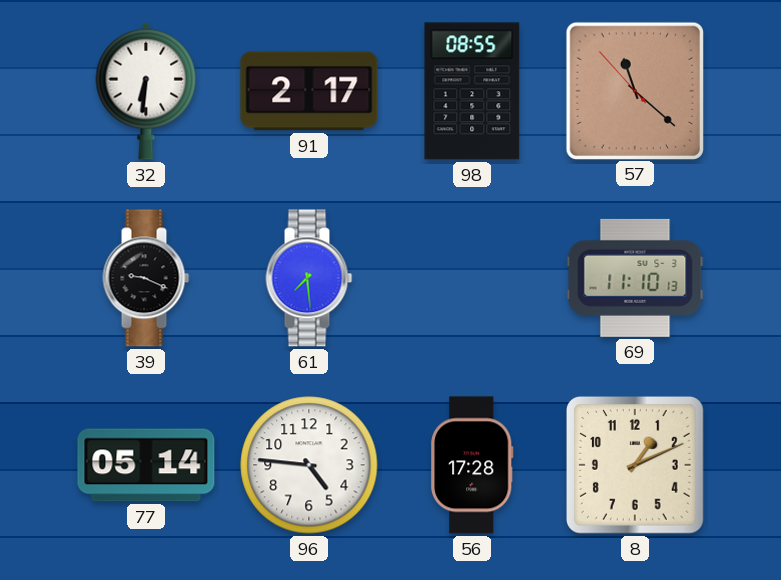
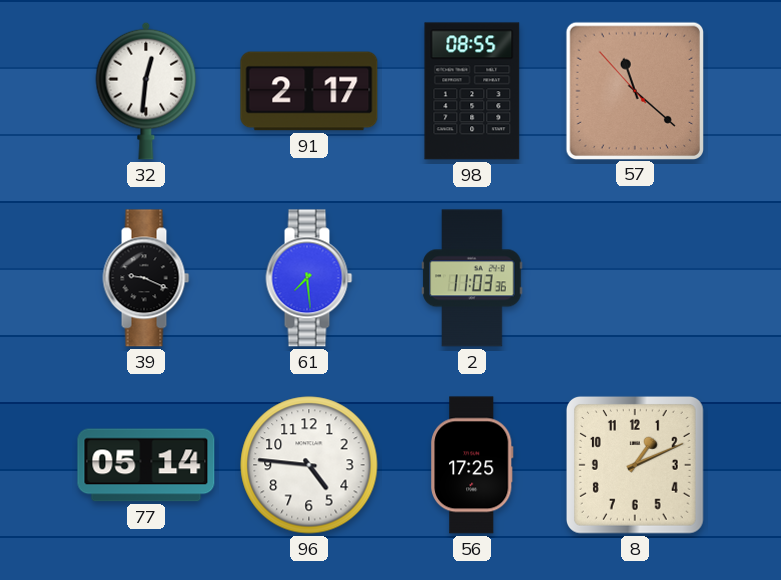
32: 6:31 -> 12:31
2: none -> 11:03
69: 11:10 -> none
56: 17:28 -> 17:25
